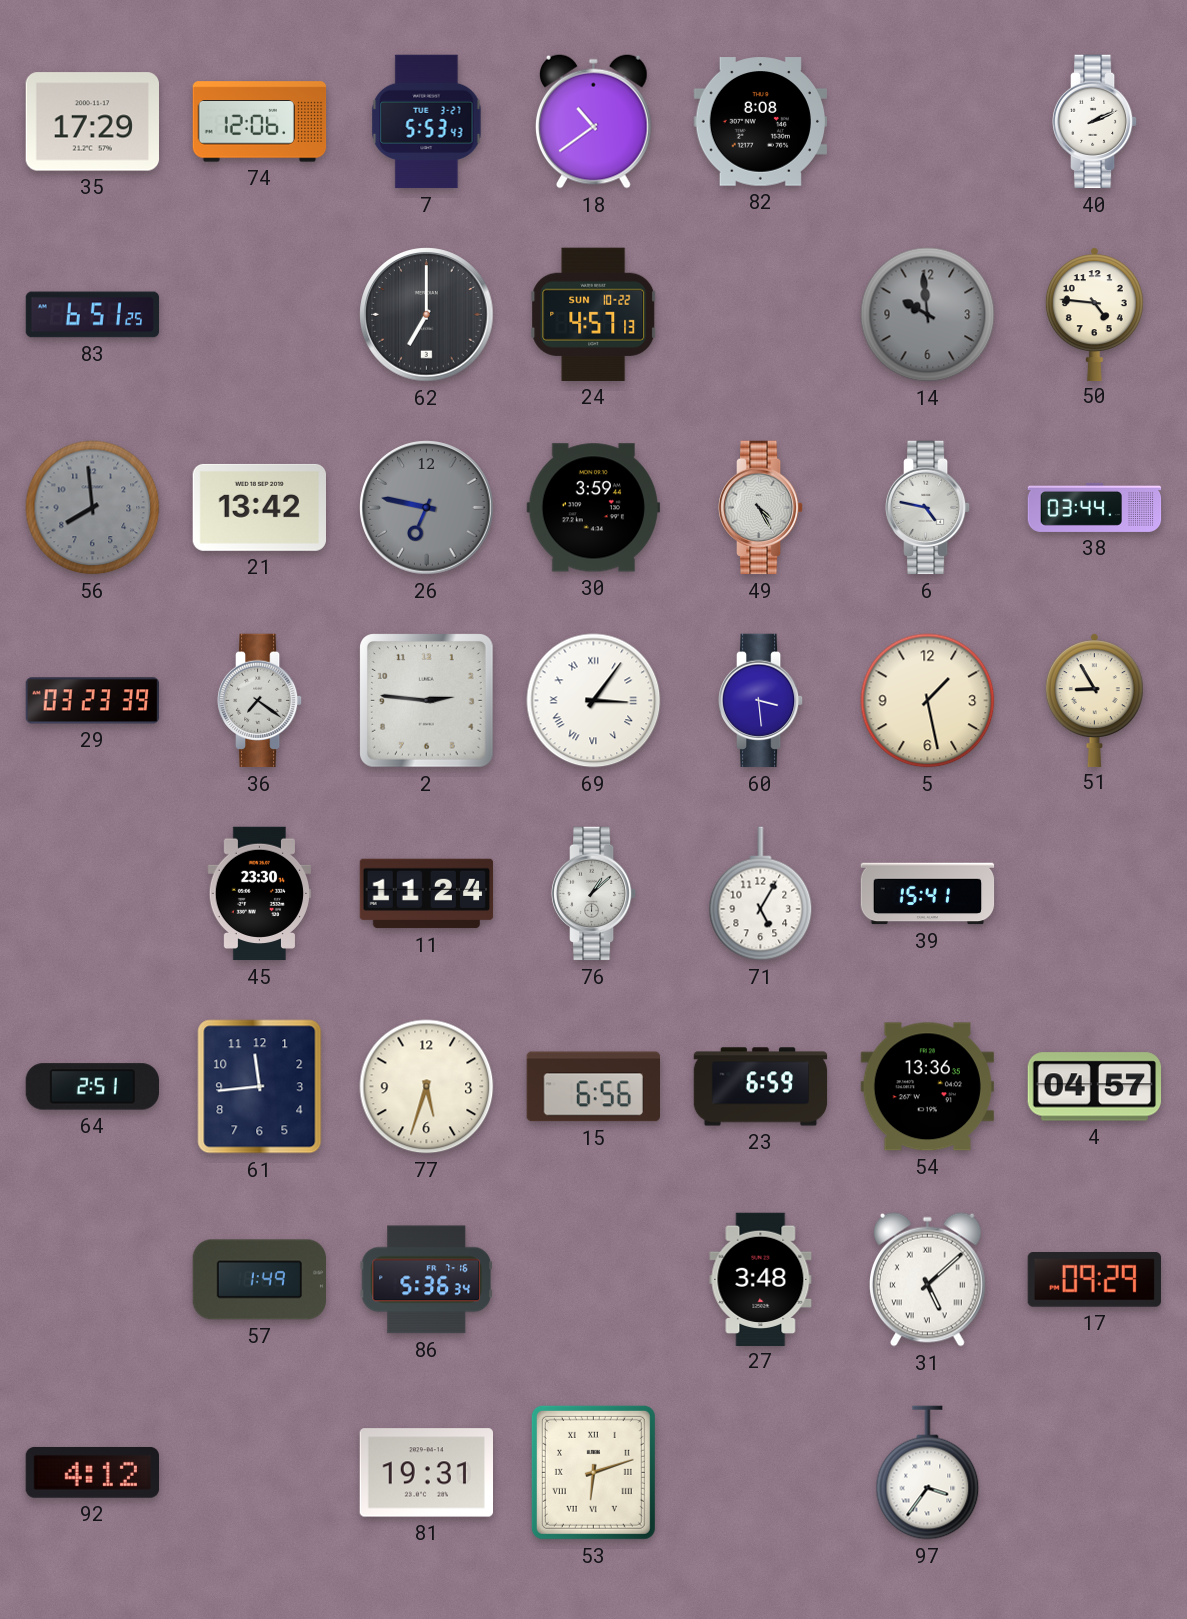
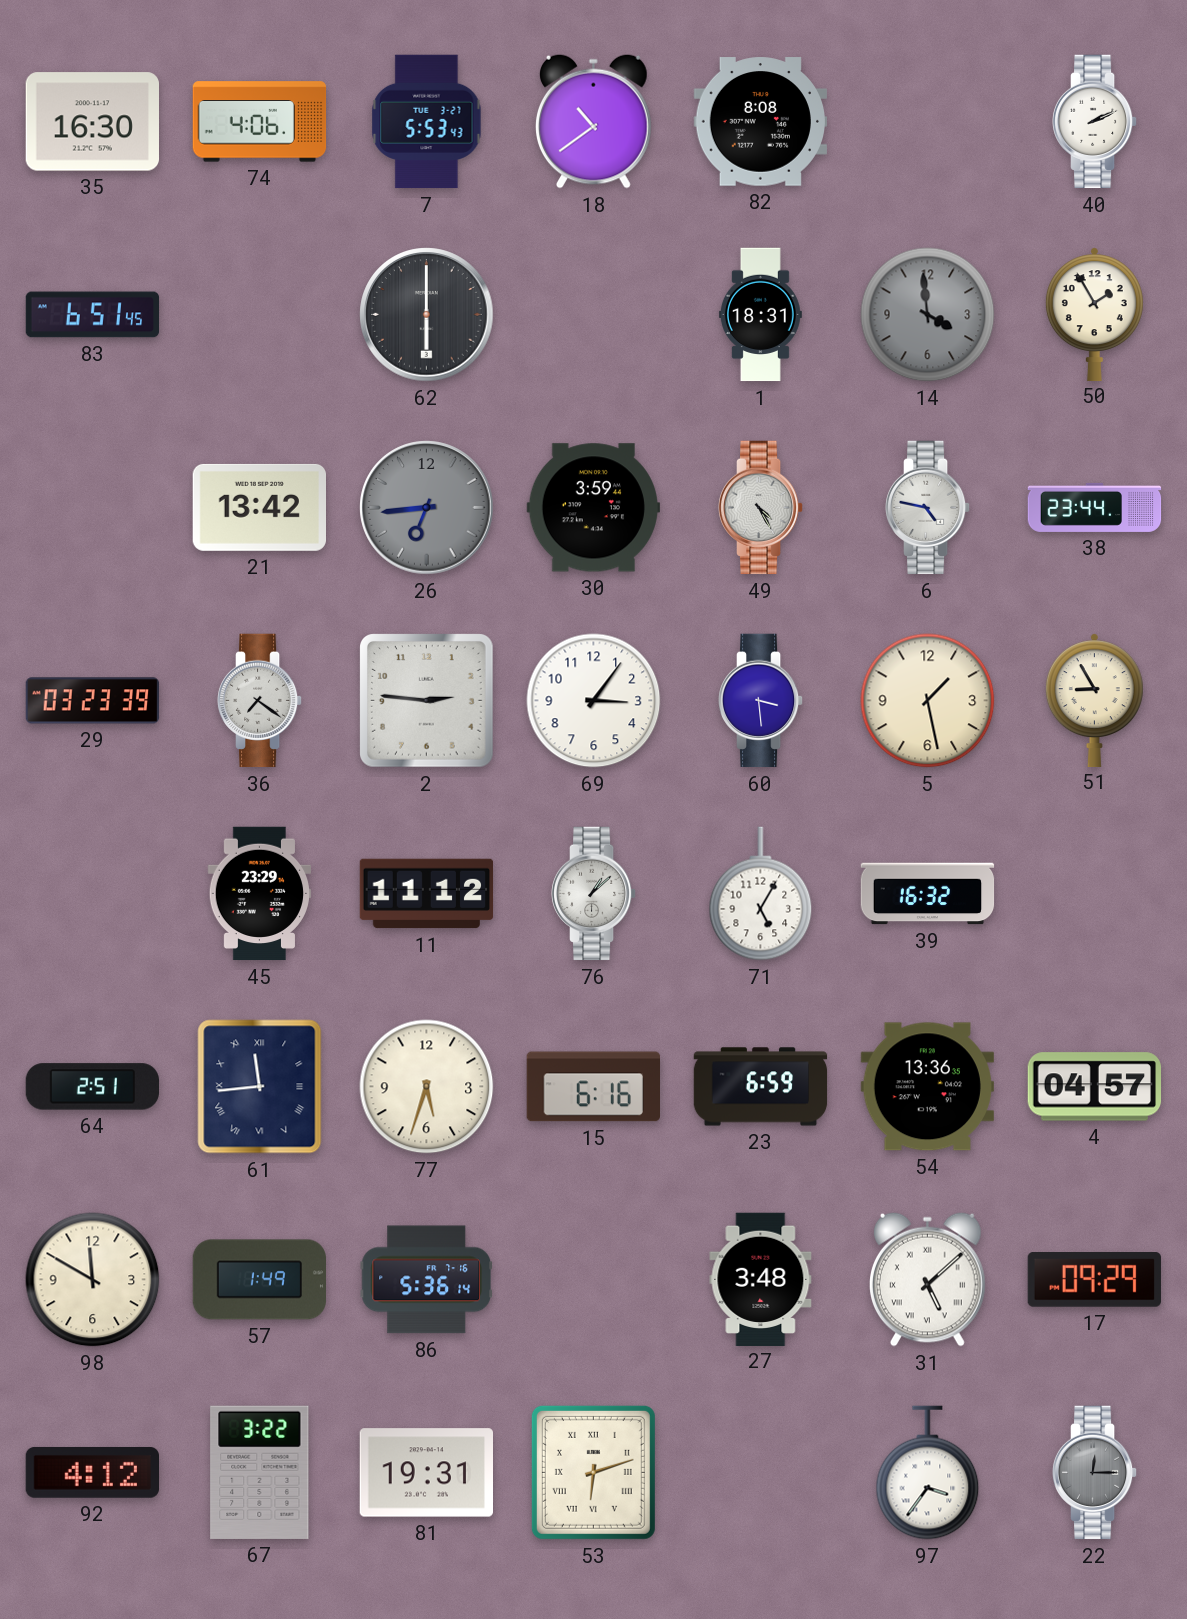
35: 17:29 -> 16:30
74: 12:06 -> 4:06
83: 6:51:25 -> 6:51:45
62: 7:00 -> 6:00
24: 4:57 -> none
1: none -> 18:31
14: 9:59 -> 3:59
50: 4:46 -> 1:55
56: 7:59 -> none
26: 6:47 -> 6:44
38: 03:44 -> 23:44
69 numerals: Roman -> Arabic
45: 23:30 -> 23:29
11: 11:24 -> 11:12
39: 15:41 -> 16:32
61 numerals: Arabic -> Roman
15: 6:56 -> 6:16
98: none -> 11:50
86: 5:36:34 -> 5:36:14
67: none -> 3:22
22: none -> 12:15
